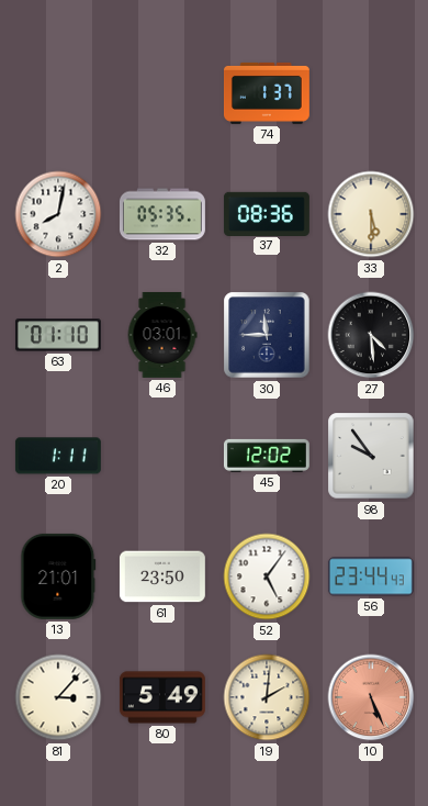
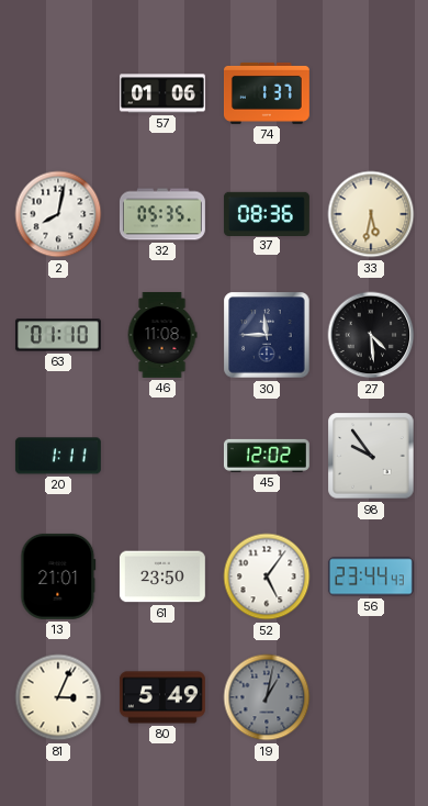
57: none -> 01:06
33: 5:30 -> 5:32
46: 03:01 -> 11:08
81: 3:07 -> 3:04
19: 2:01 -> 1:02
19 dial: cream -> grey
10: 5:26 -> none
